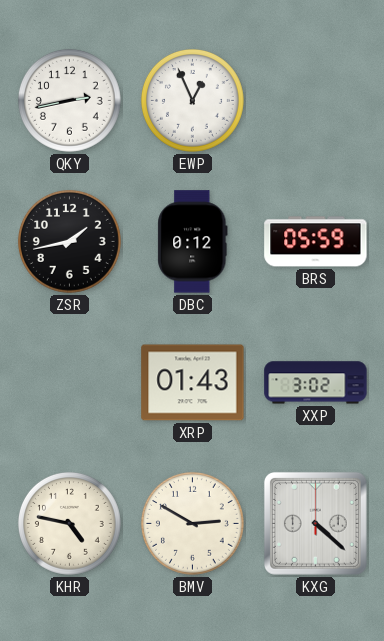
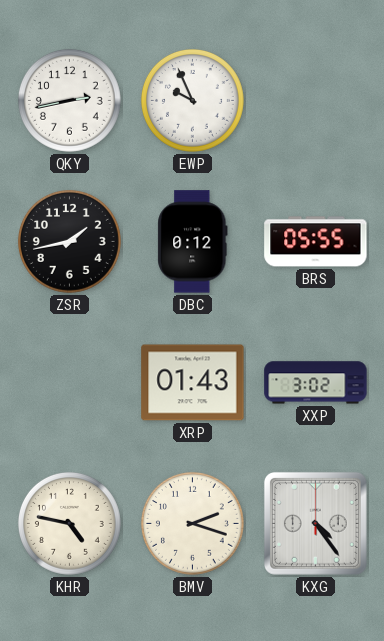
EWP: 12:56 -> 9:56
BRS: 05:59 -> 05:55
BMV: 2:50 -> 2:18
KXG: 4:22 -> 4:24
